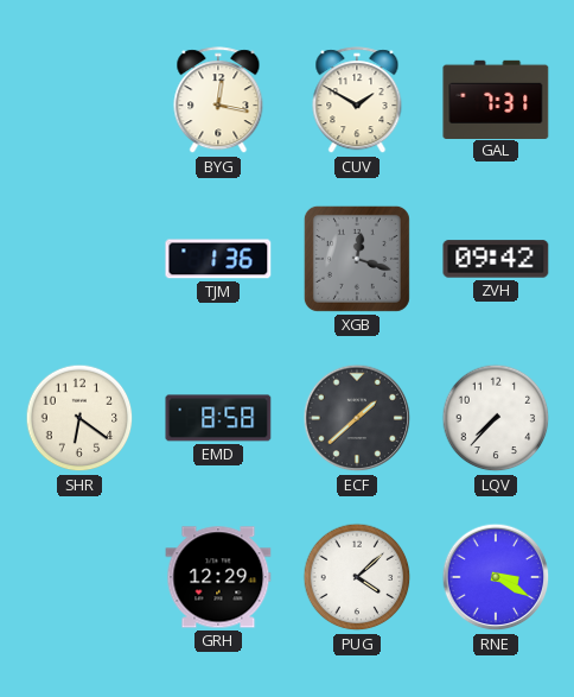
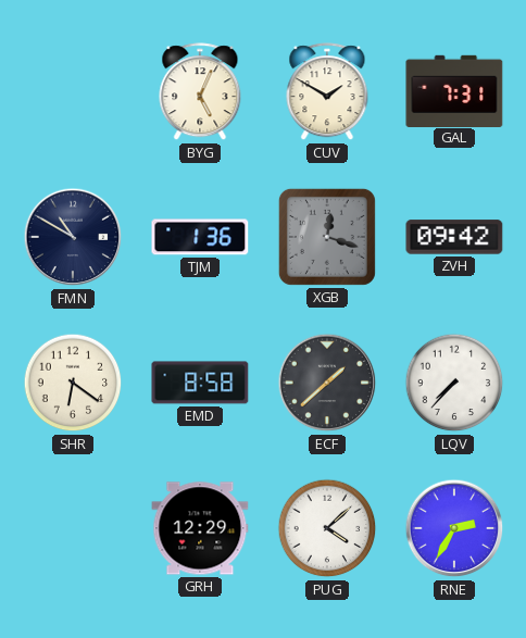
BYG: 12:17 -> 5:04
FMN: none -> 10:50
RNE: 3:20 -> 2:35
